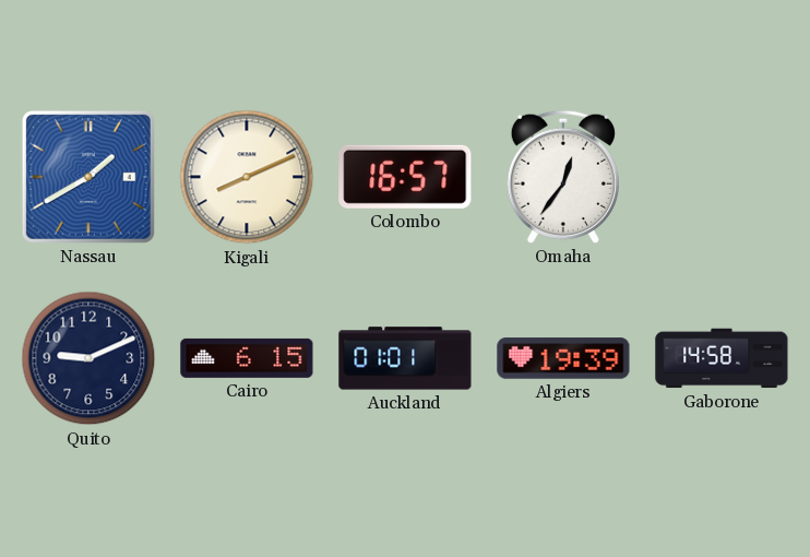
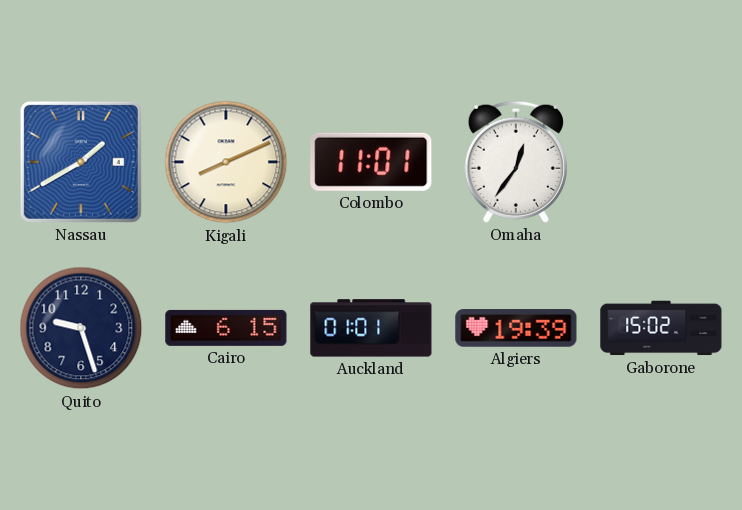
Colombo: 16:57 -> 11:01
Quito: 9:11 -> 9:27
Gaborone: 14:58 -> 15:02
